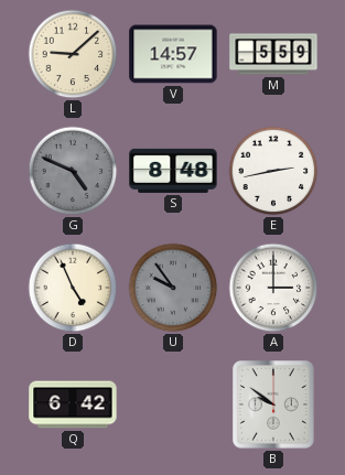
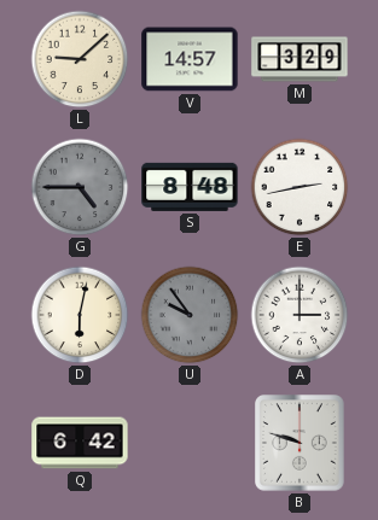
M: 5:59 -> 3:29
G: 4:49 -> 4:45
D: 4:56 -> 6:02
B: 9:51 -> 9:48
